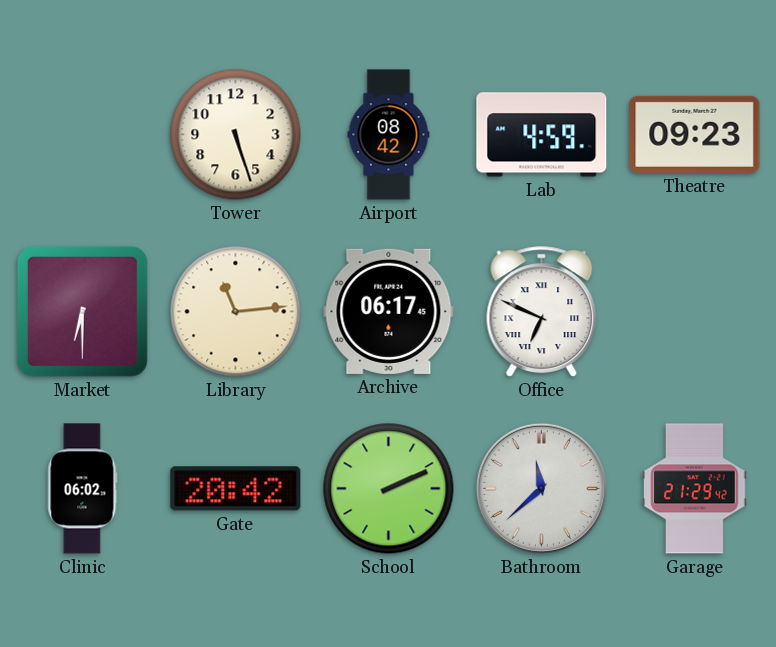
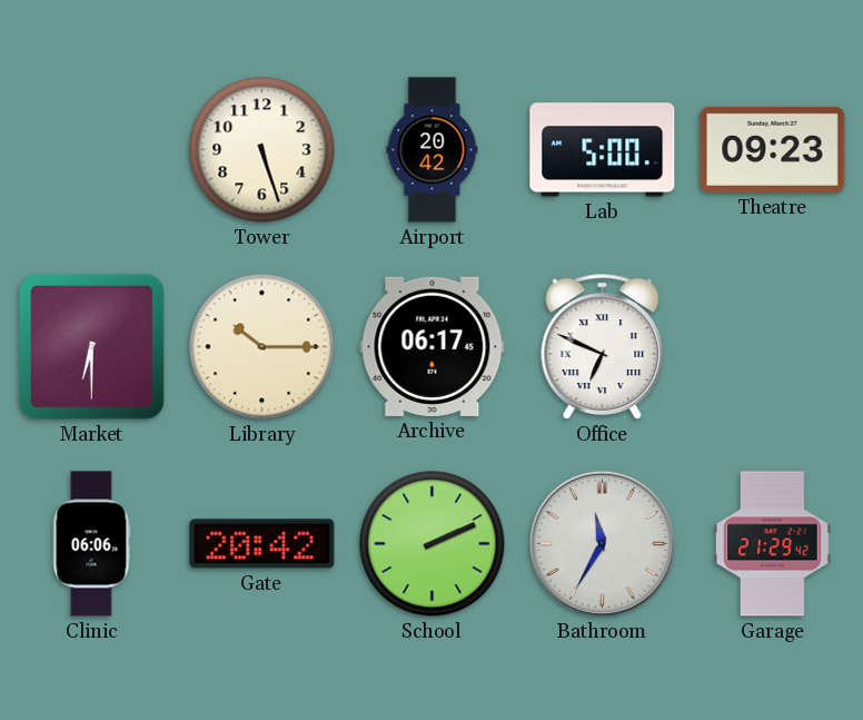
Airport: 08:42 -> 20:42
Lab: 4:59 -> 5:00
Library: 11:14 -> 10:15
Clinic: 06:02 -> 06:06
Bathroom: 11:38 -> 11:35
